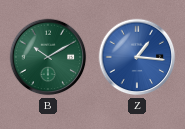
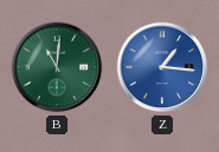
B: 10:10 -> 11:01
